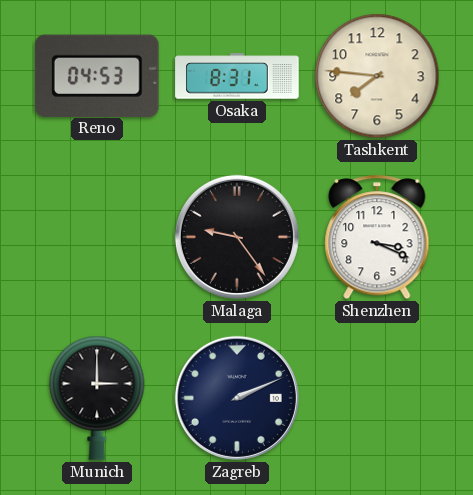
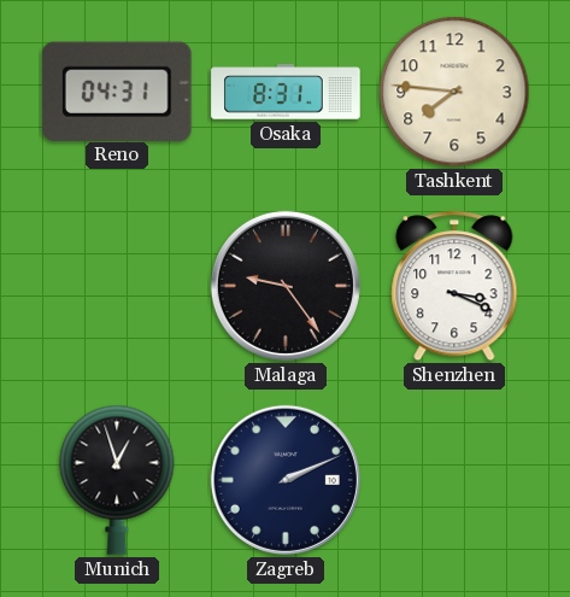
Reno: 04:53 -> 04:31
Munich: 3:00 -> 12:57
